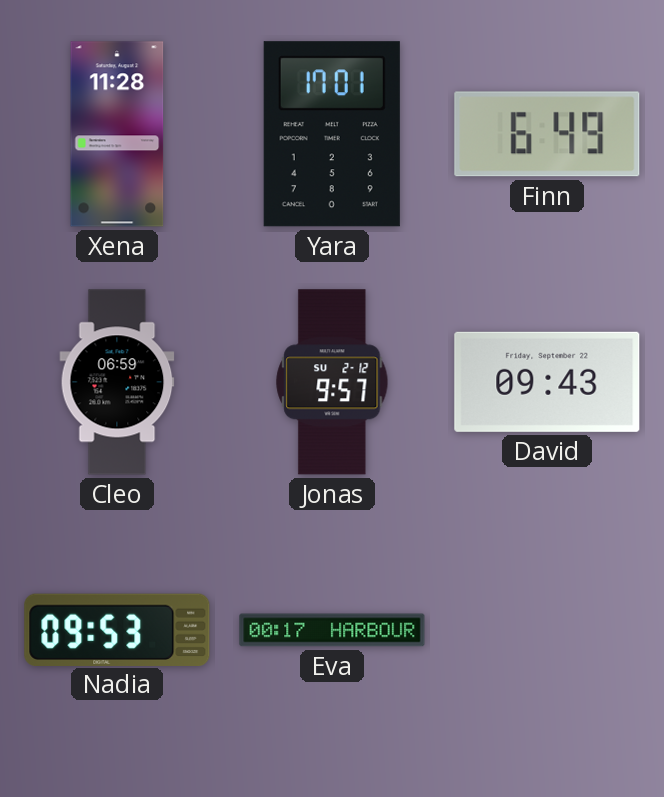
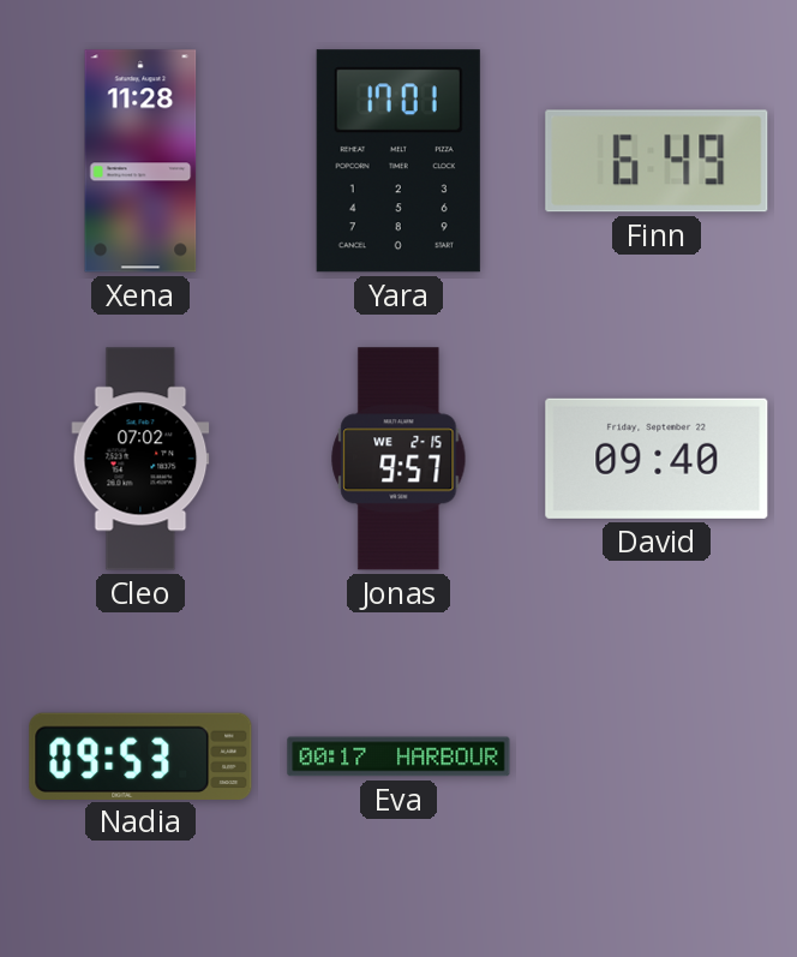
Cleo: 06:59 -> 07:02
Jonas date: SU 2-12 -> WE 2-15
David: 09:43 -> 09:40
